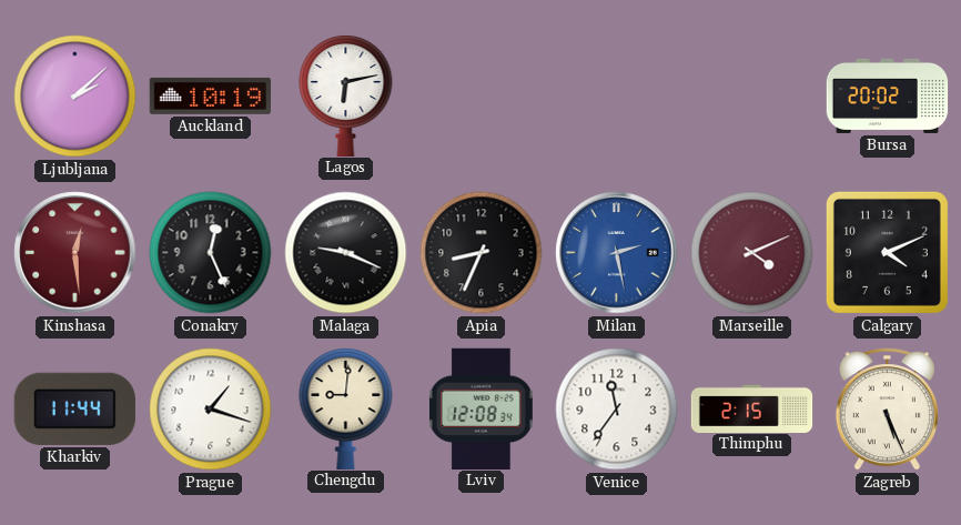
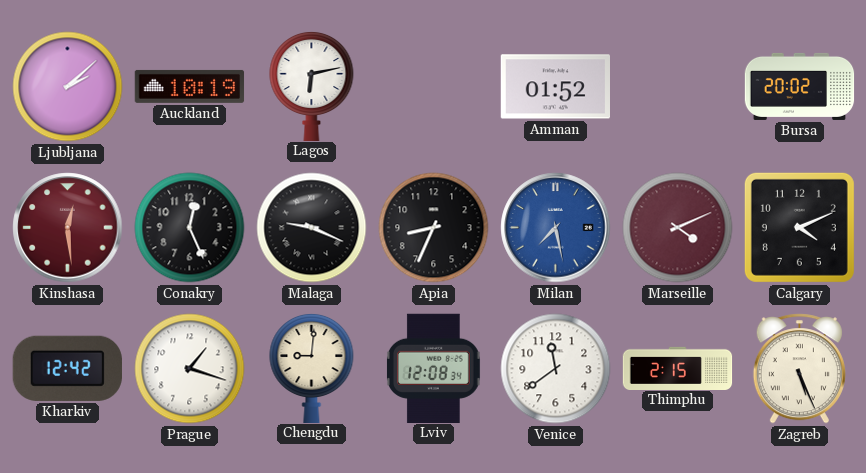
Amman: none -> 01:52
Milan: 2:28 -> 7:28
Kharkiv: 11:44 -> 12:42
Venice: 11:36 -> 11:39
